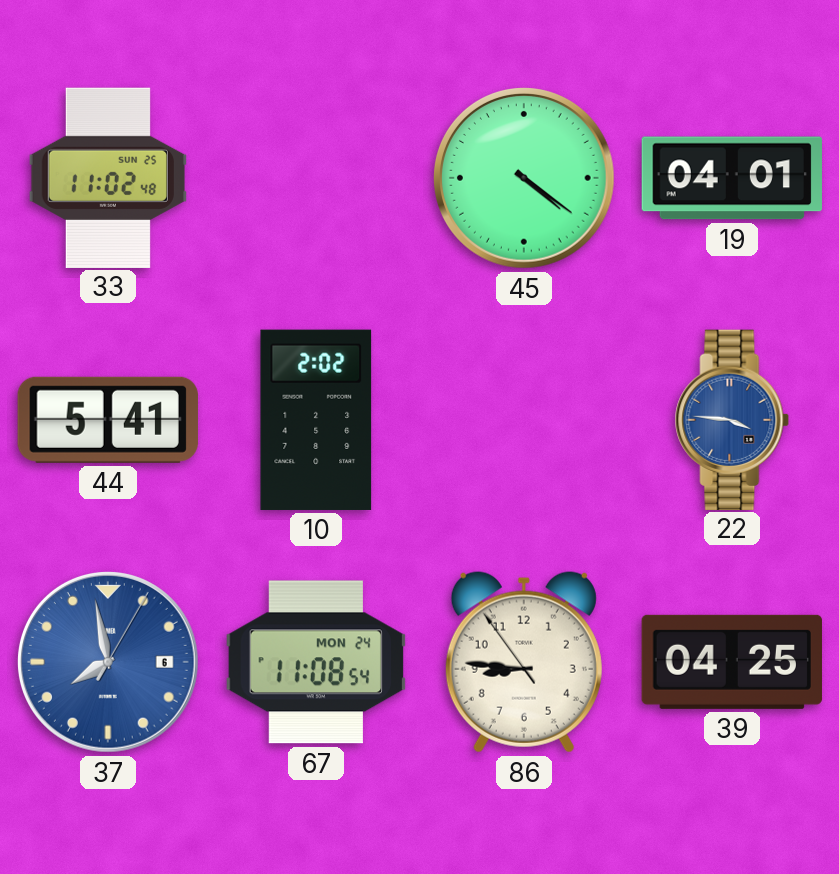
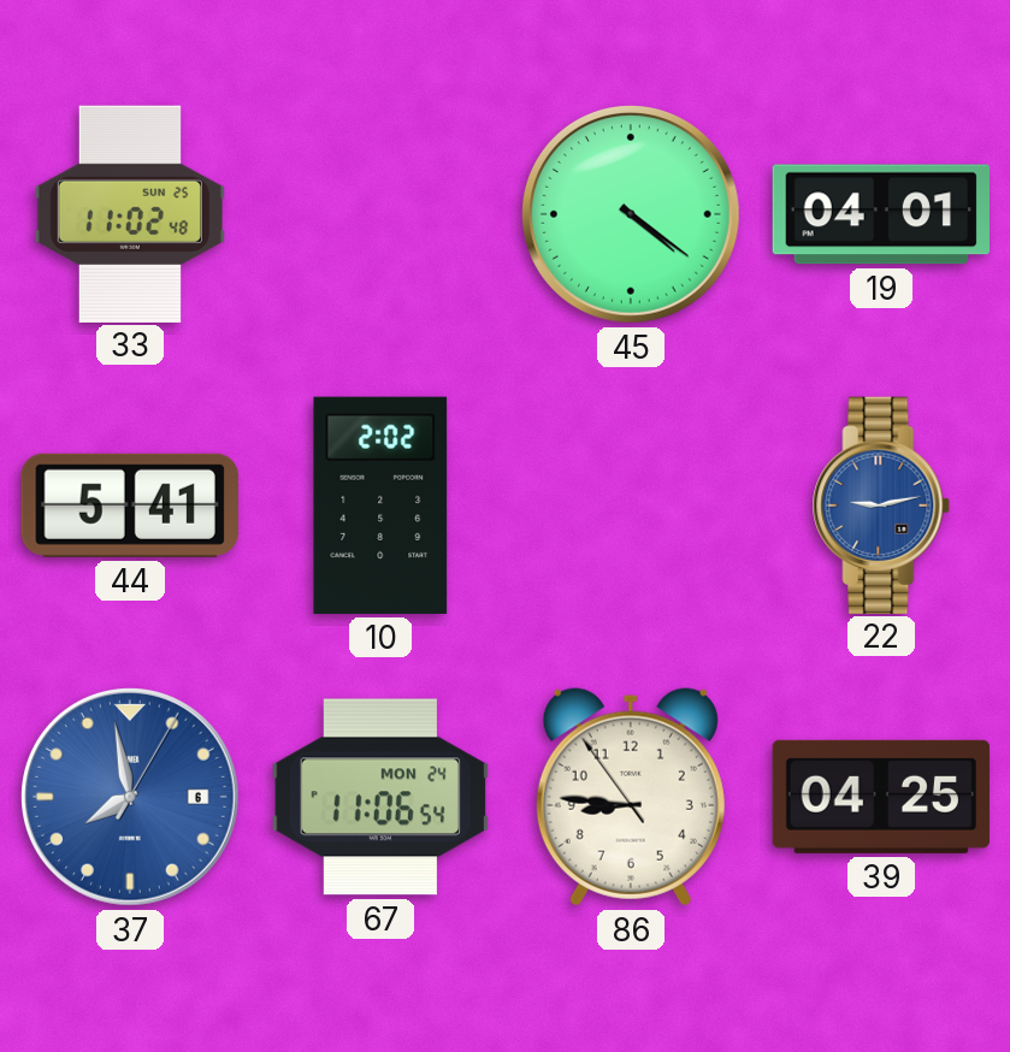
22: 3:46 -> 9:13
67: 11:08 -> 11:06
